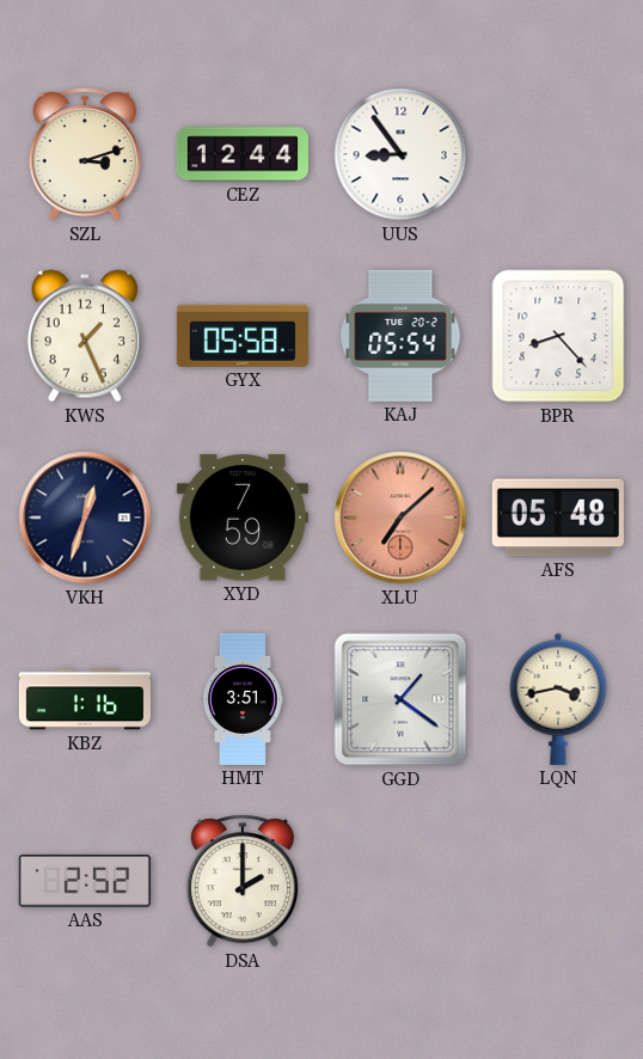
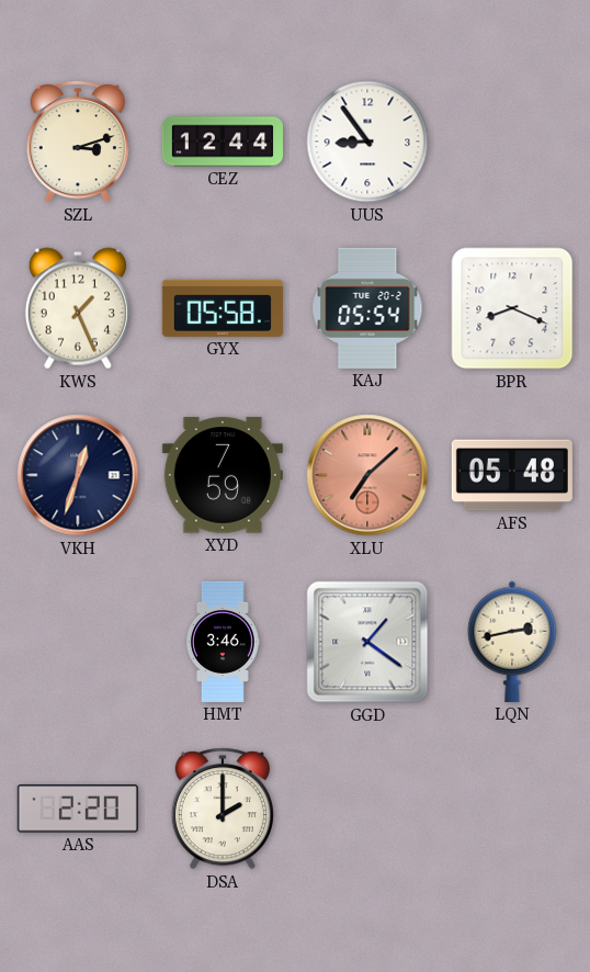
BPR: 8:23 -> 8:19
KBZ: 1:16 -> none
HMT: 3:51 -> 3:46
LQN: 3:43 -> 2:43
AAS: 2:52 -> 2:20
